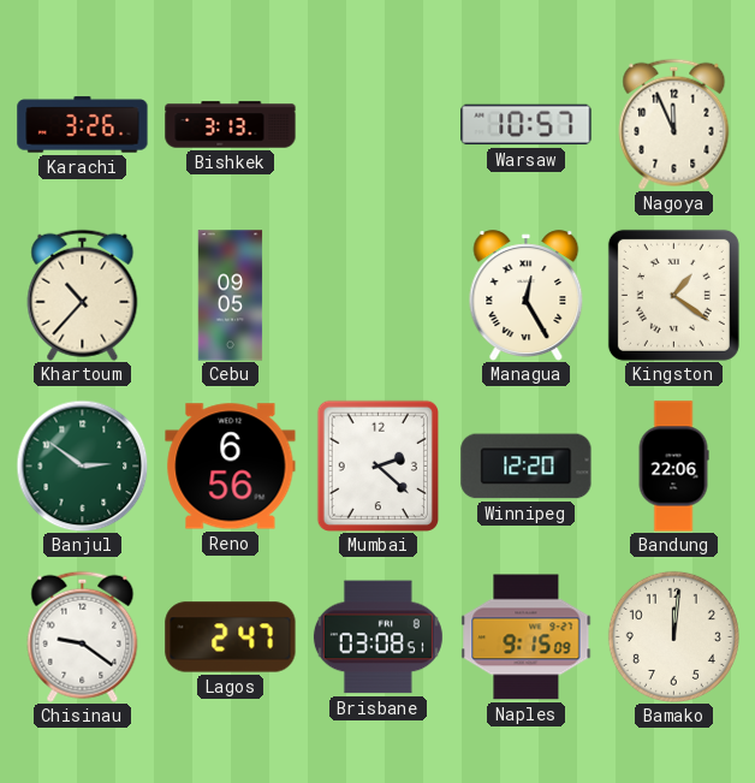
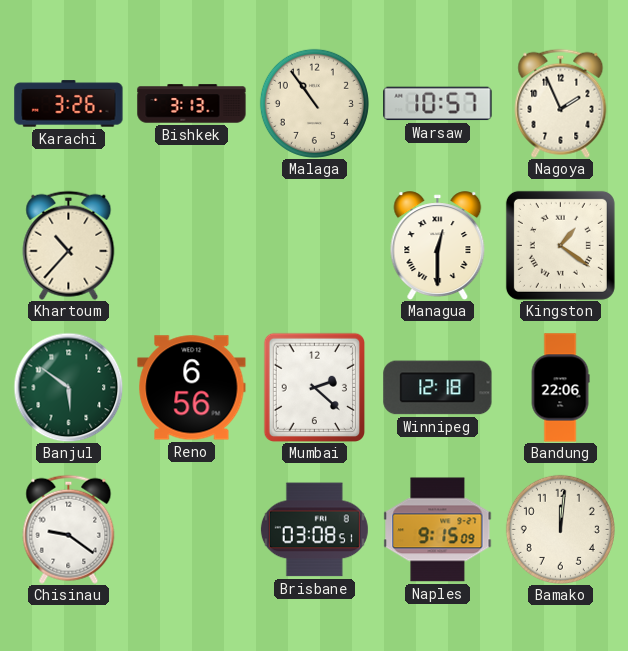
Malaga: none -> 10:54
Nagoya: 11:56 -> 1:56
Cebu: 09:05 -> none
Managua: 12:25 -> 12:30
Banjul: 2:51 -> 5:51
Winnipeg: 12:20 -> 12:18
Lagos: 2:47 -> none
